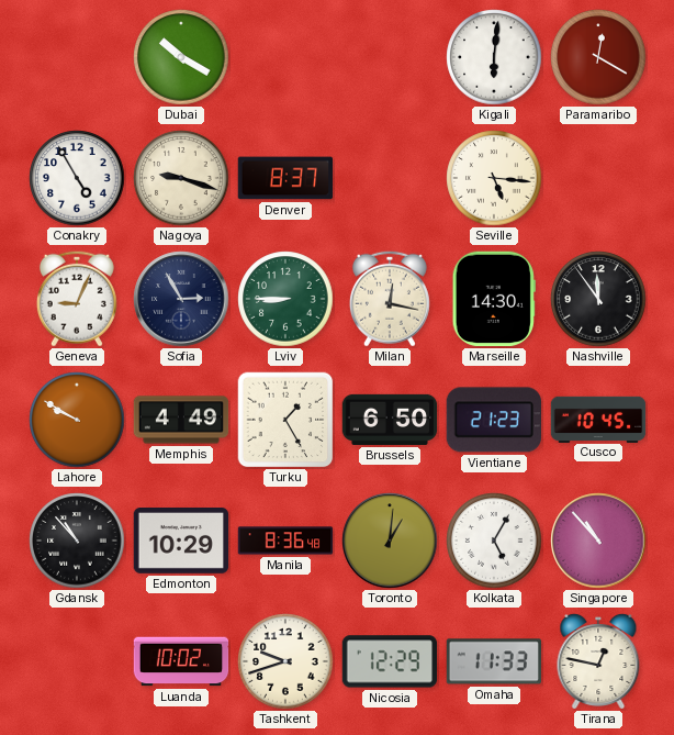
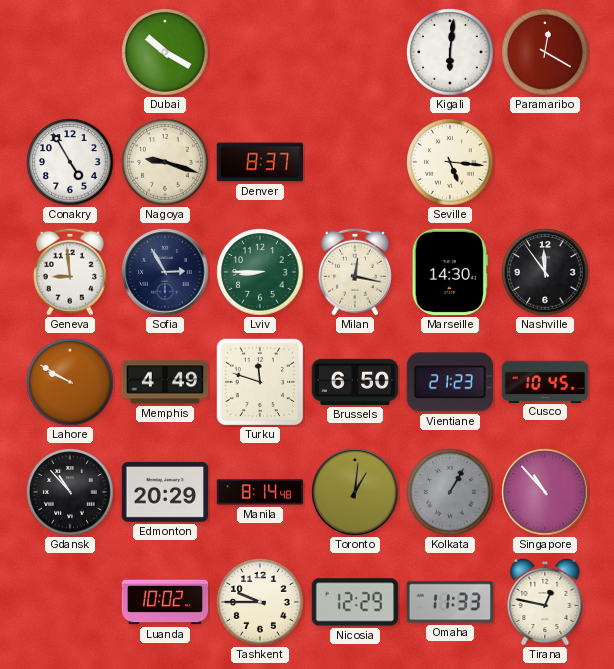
Geneva: 9:04 -> 8:59
Turku: 1:25 -> 11:48
Edmonton: 10:29 -> 20:29
Manila: 8:36 -> 8:14
Kolkata: 5:05 -> 1:05
Kolkata dial: white -> grey
Tashkent: 9:42 -> 9:45
